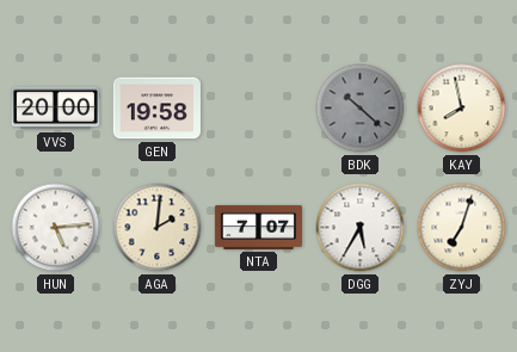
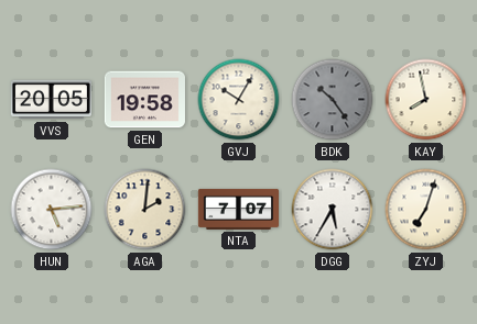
VVS: 20:00 -> 20:05
GVJ: none -> 10:05
BDK: 10:22 -> 10:24
